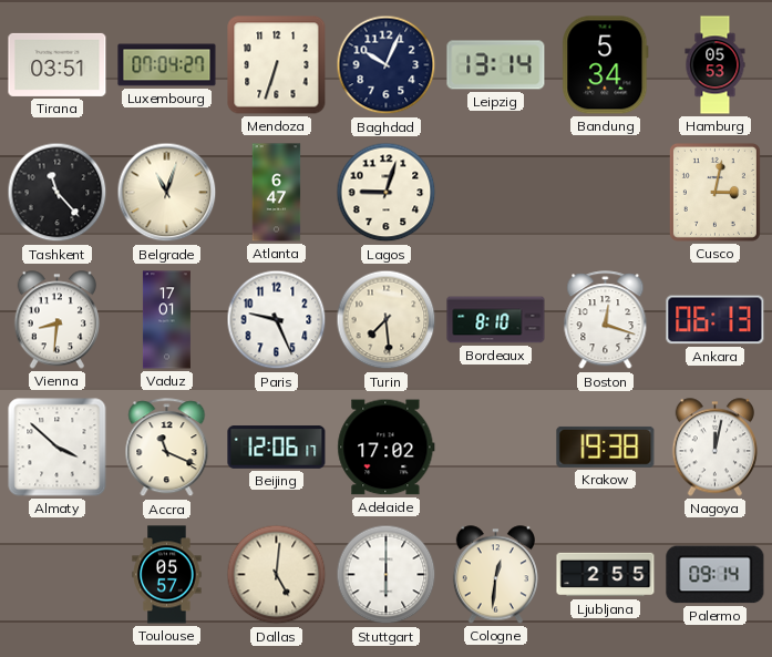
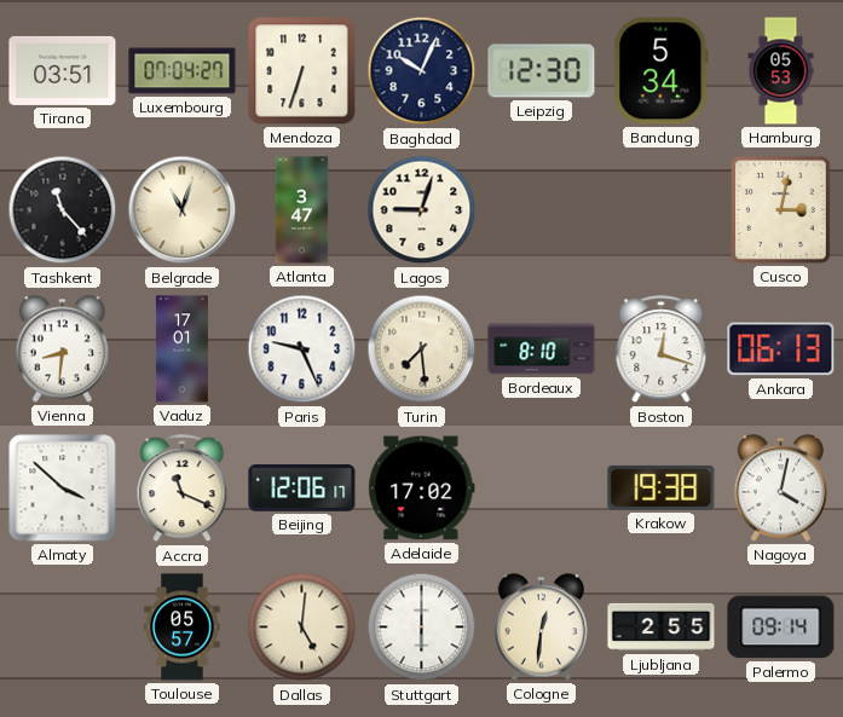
Leipzig: 13:14 -> 12:30
Atlanta: 6:47 -> 3:47
Nagoya: 12:02 -> 4:02
